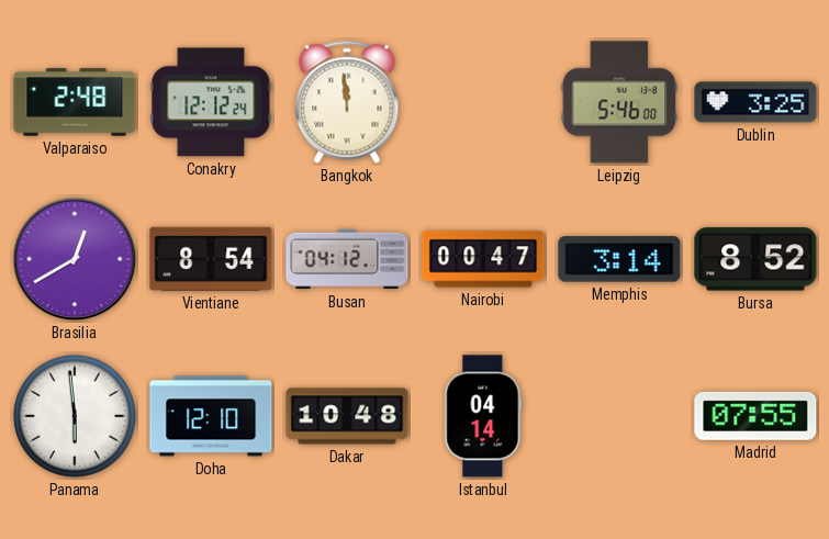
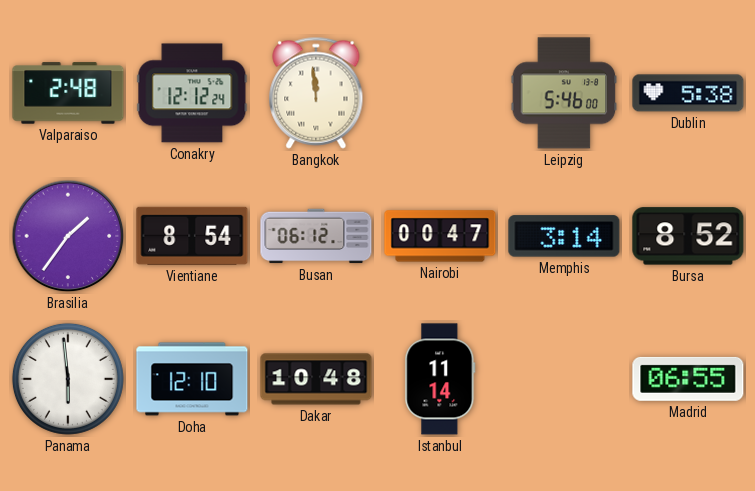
Dublin: 3:25 -> 5:38
Brasilia: 12:40 -> 1:36
Busan: 04:12 -> 06:12
Istanbul: 04:14 -> 11:14
Madrid: 07:55 -> 06:55
